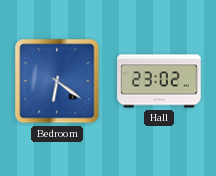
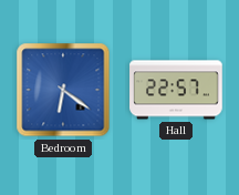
Hall: 23:02 -> 22:57
